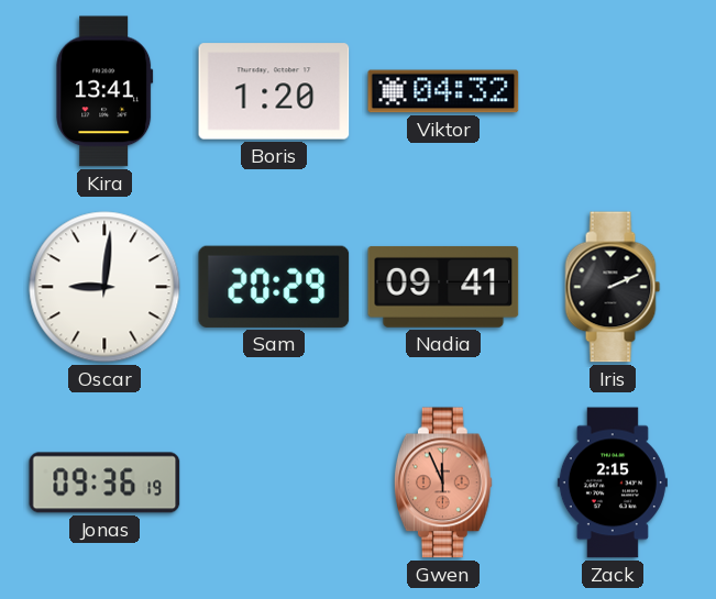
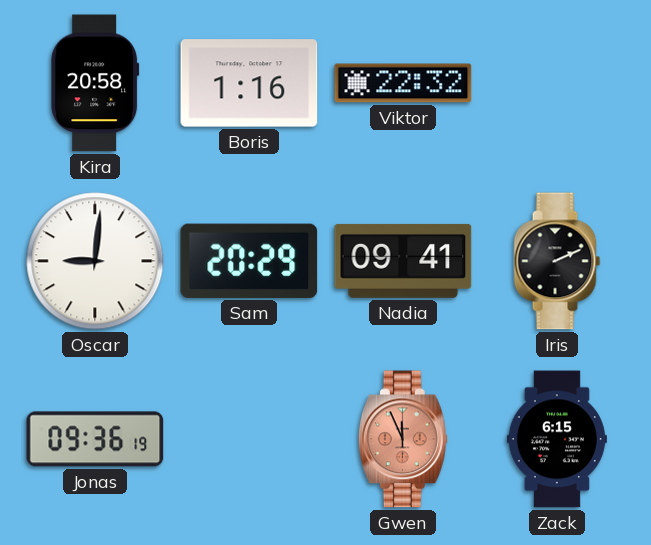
Kira: 13:41 -> 20:58
Boris: 1:20 -> 1:16
Viktor: 04:32 -> 22:32
Zack: 2:15 -> 6:15
